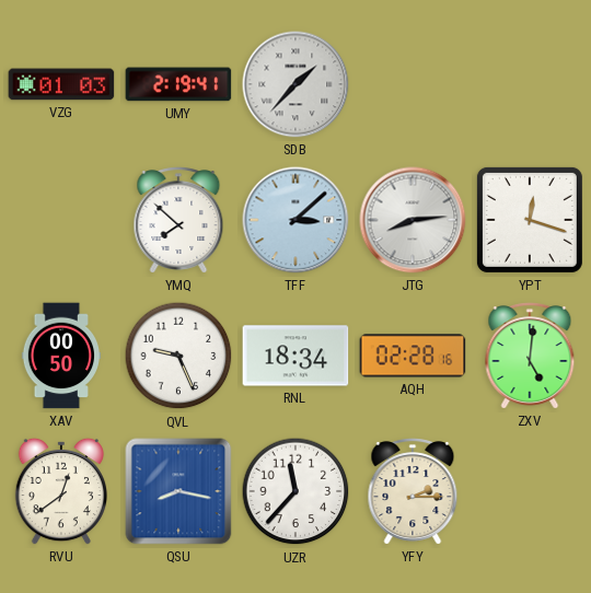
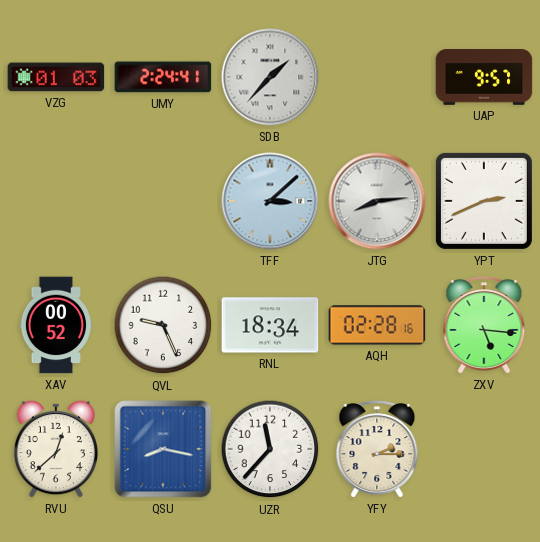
UMY: 2:19 -> 2:24
UAP: none -> 9:57
YMQ: 7:52 -> none
YPT: 12:18 -> 2:41
XAV: 00:50 -> 00:52
ZXV: 5:01 -> 5:16
RVU: 12:39 -> 12:38
